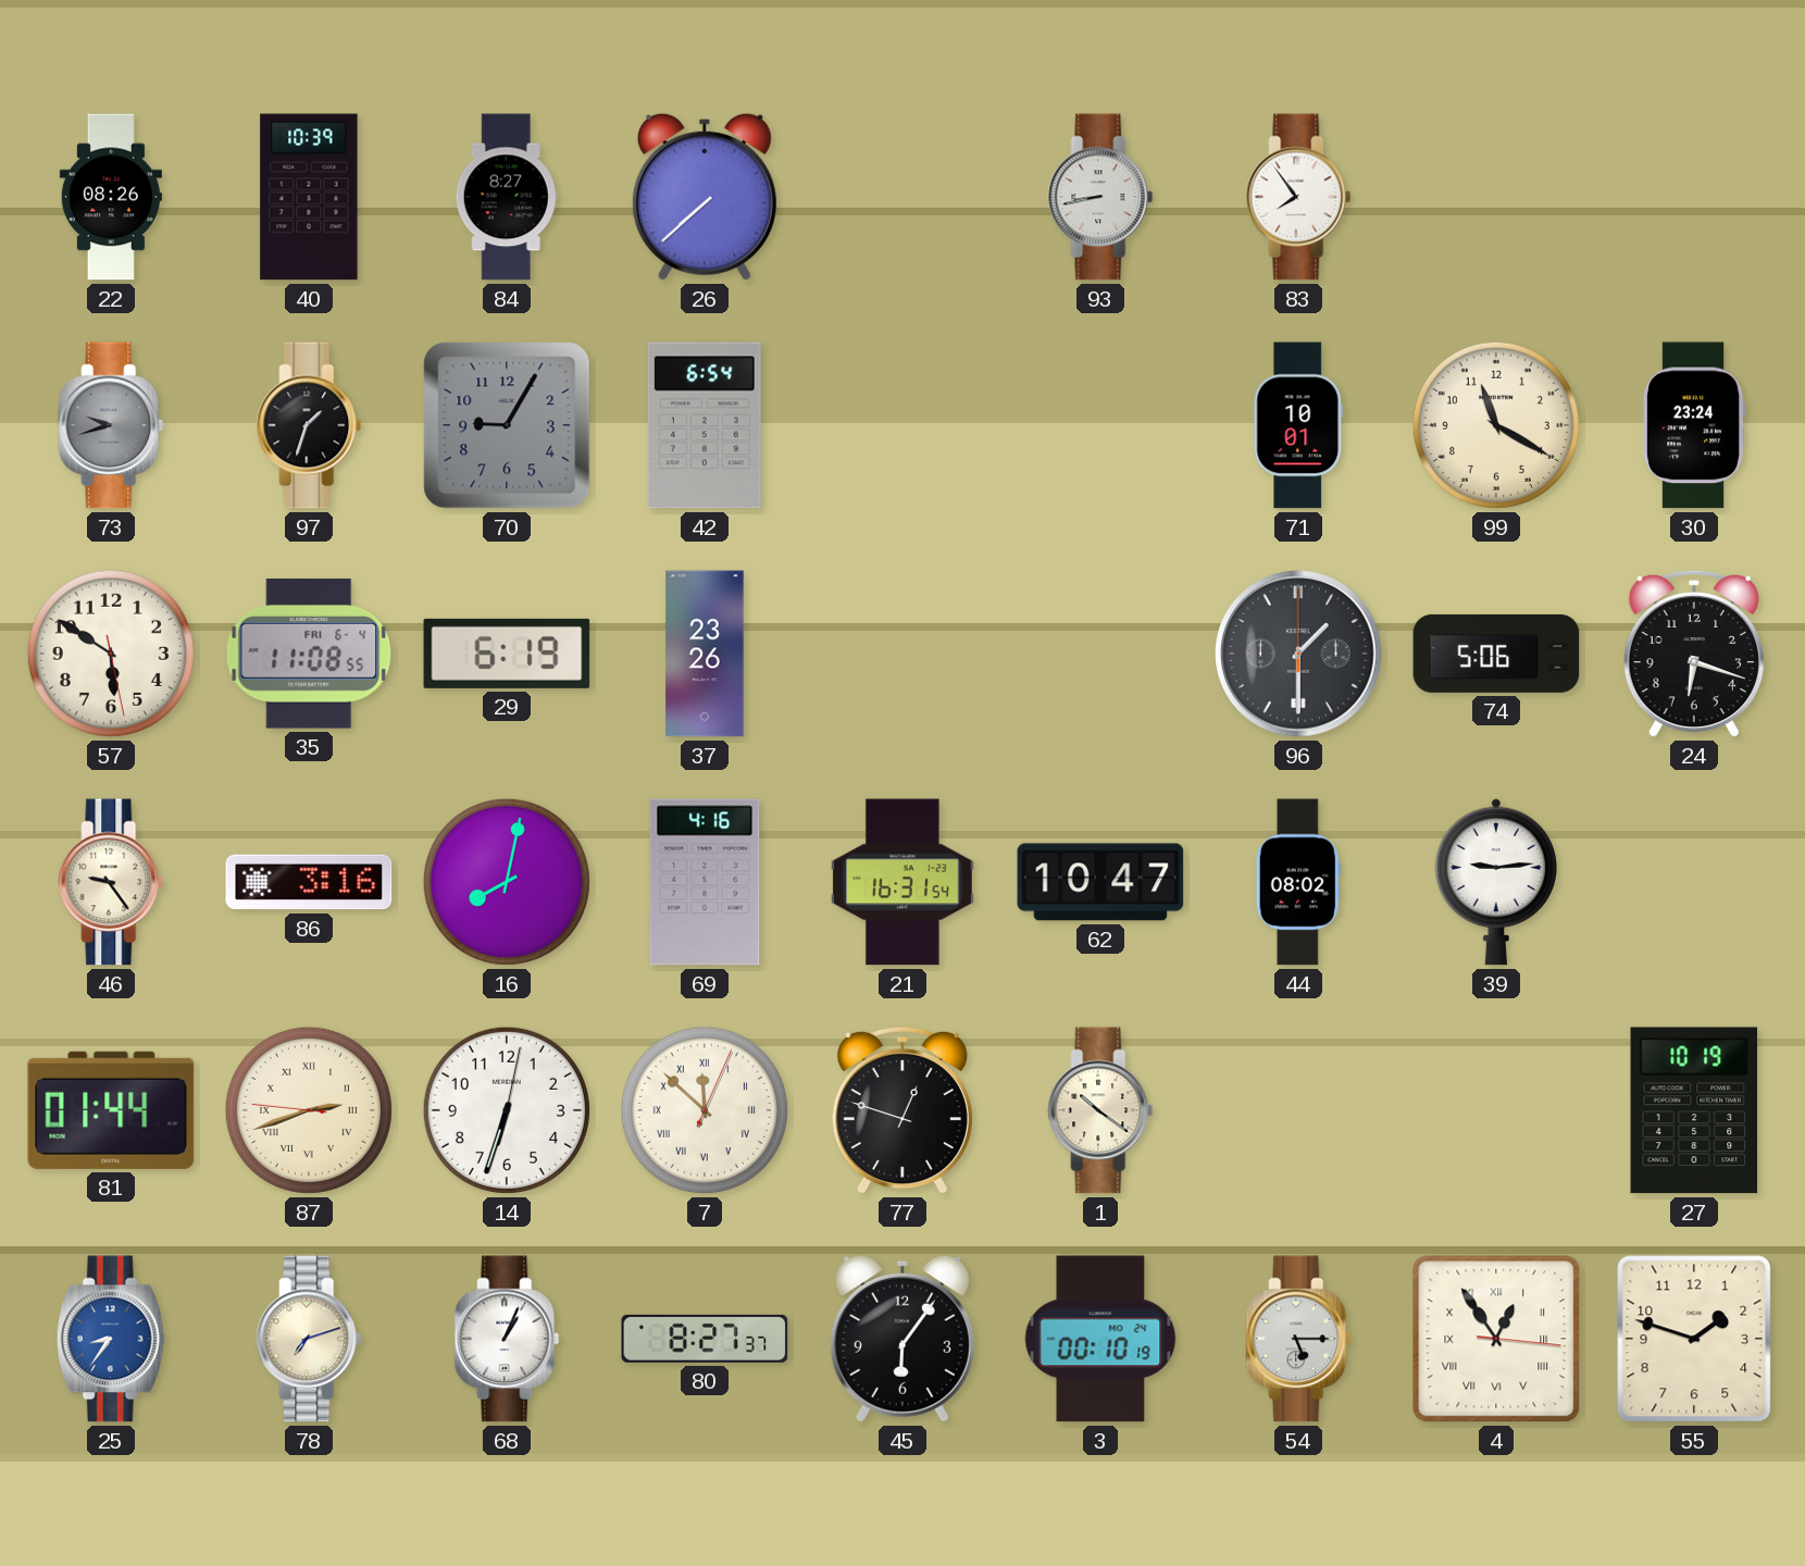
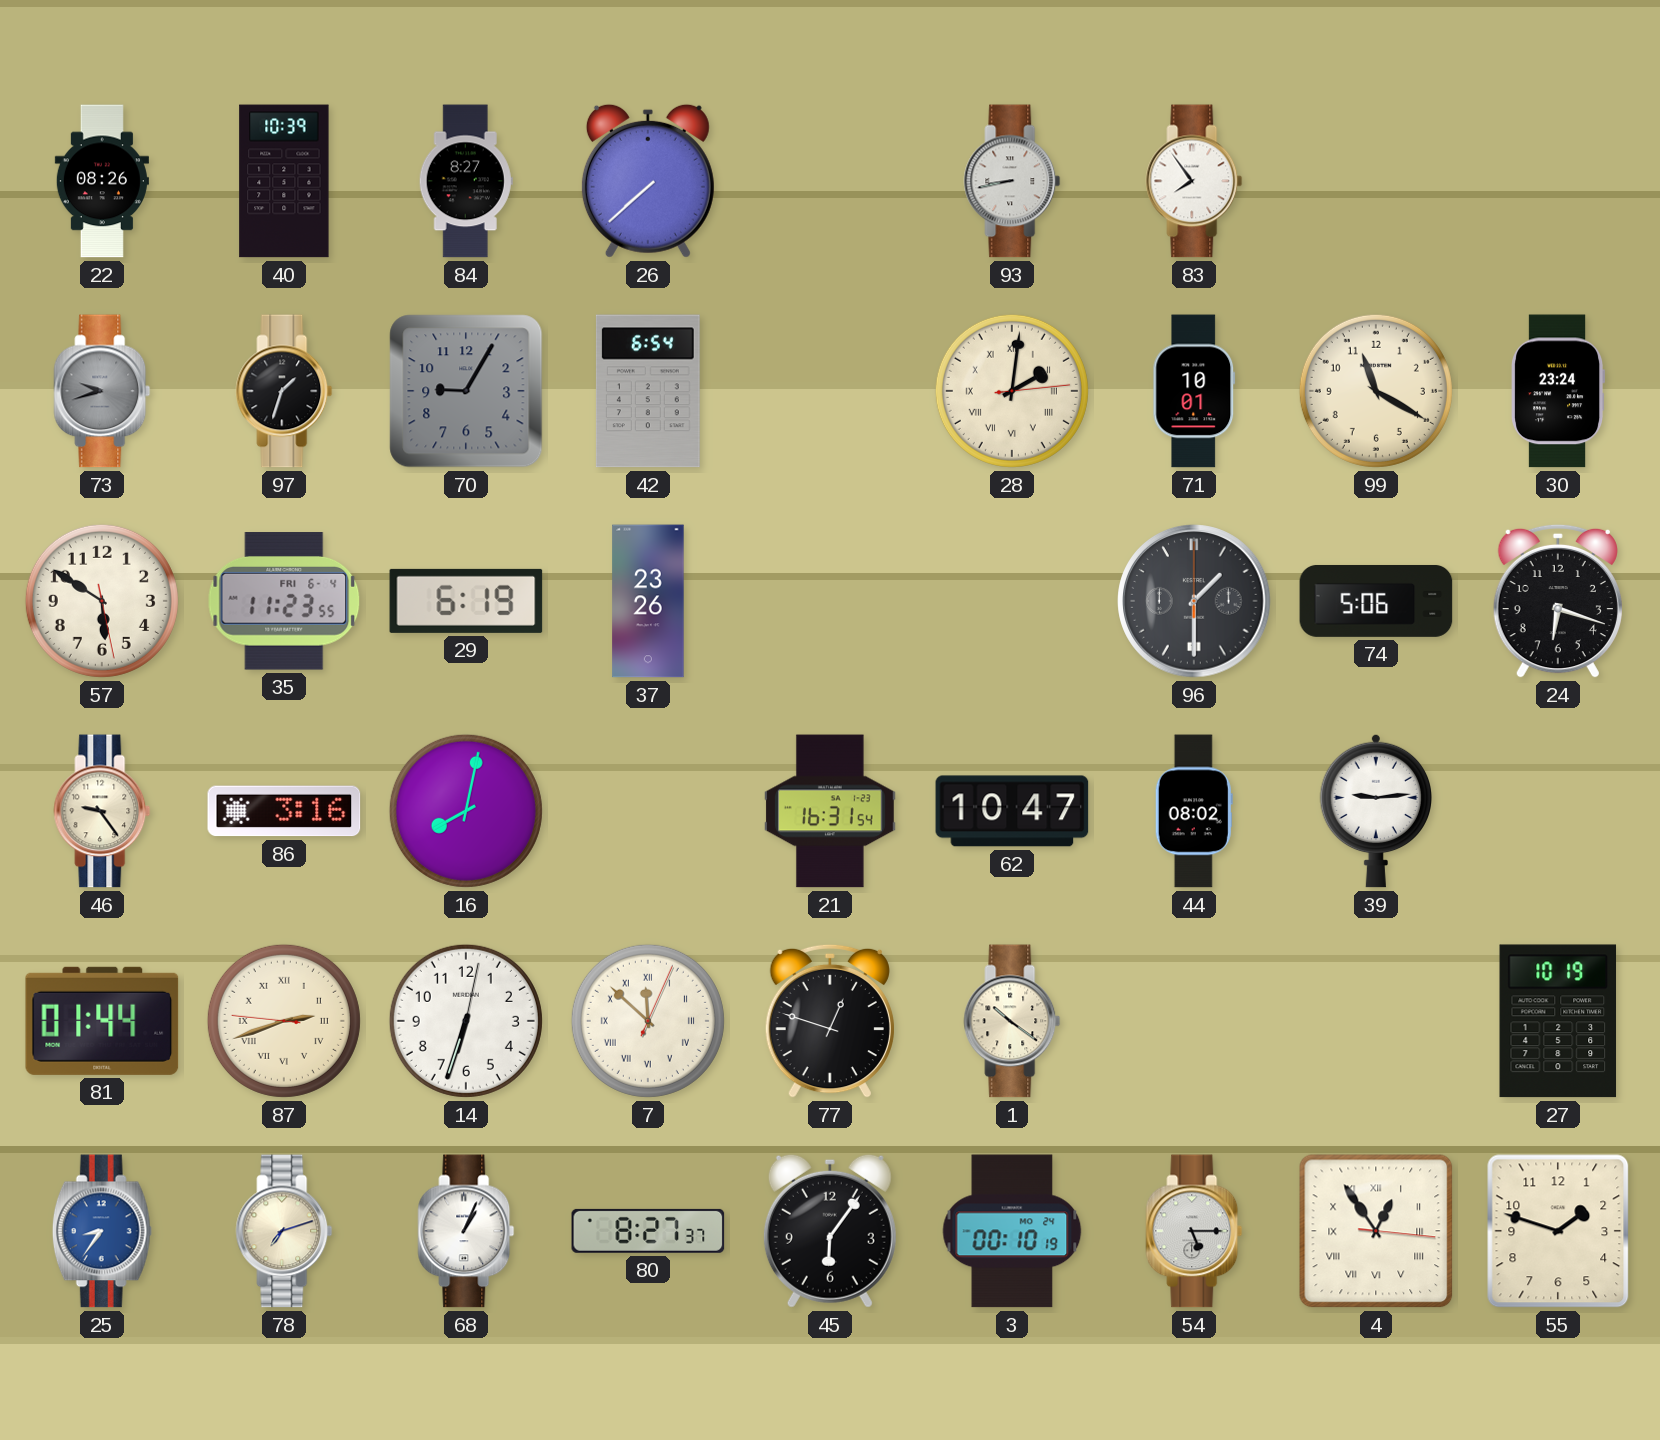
28: none -> 2:01
35: 11:08 -> 11:23
69: 4:16 -> none
